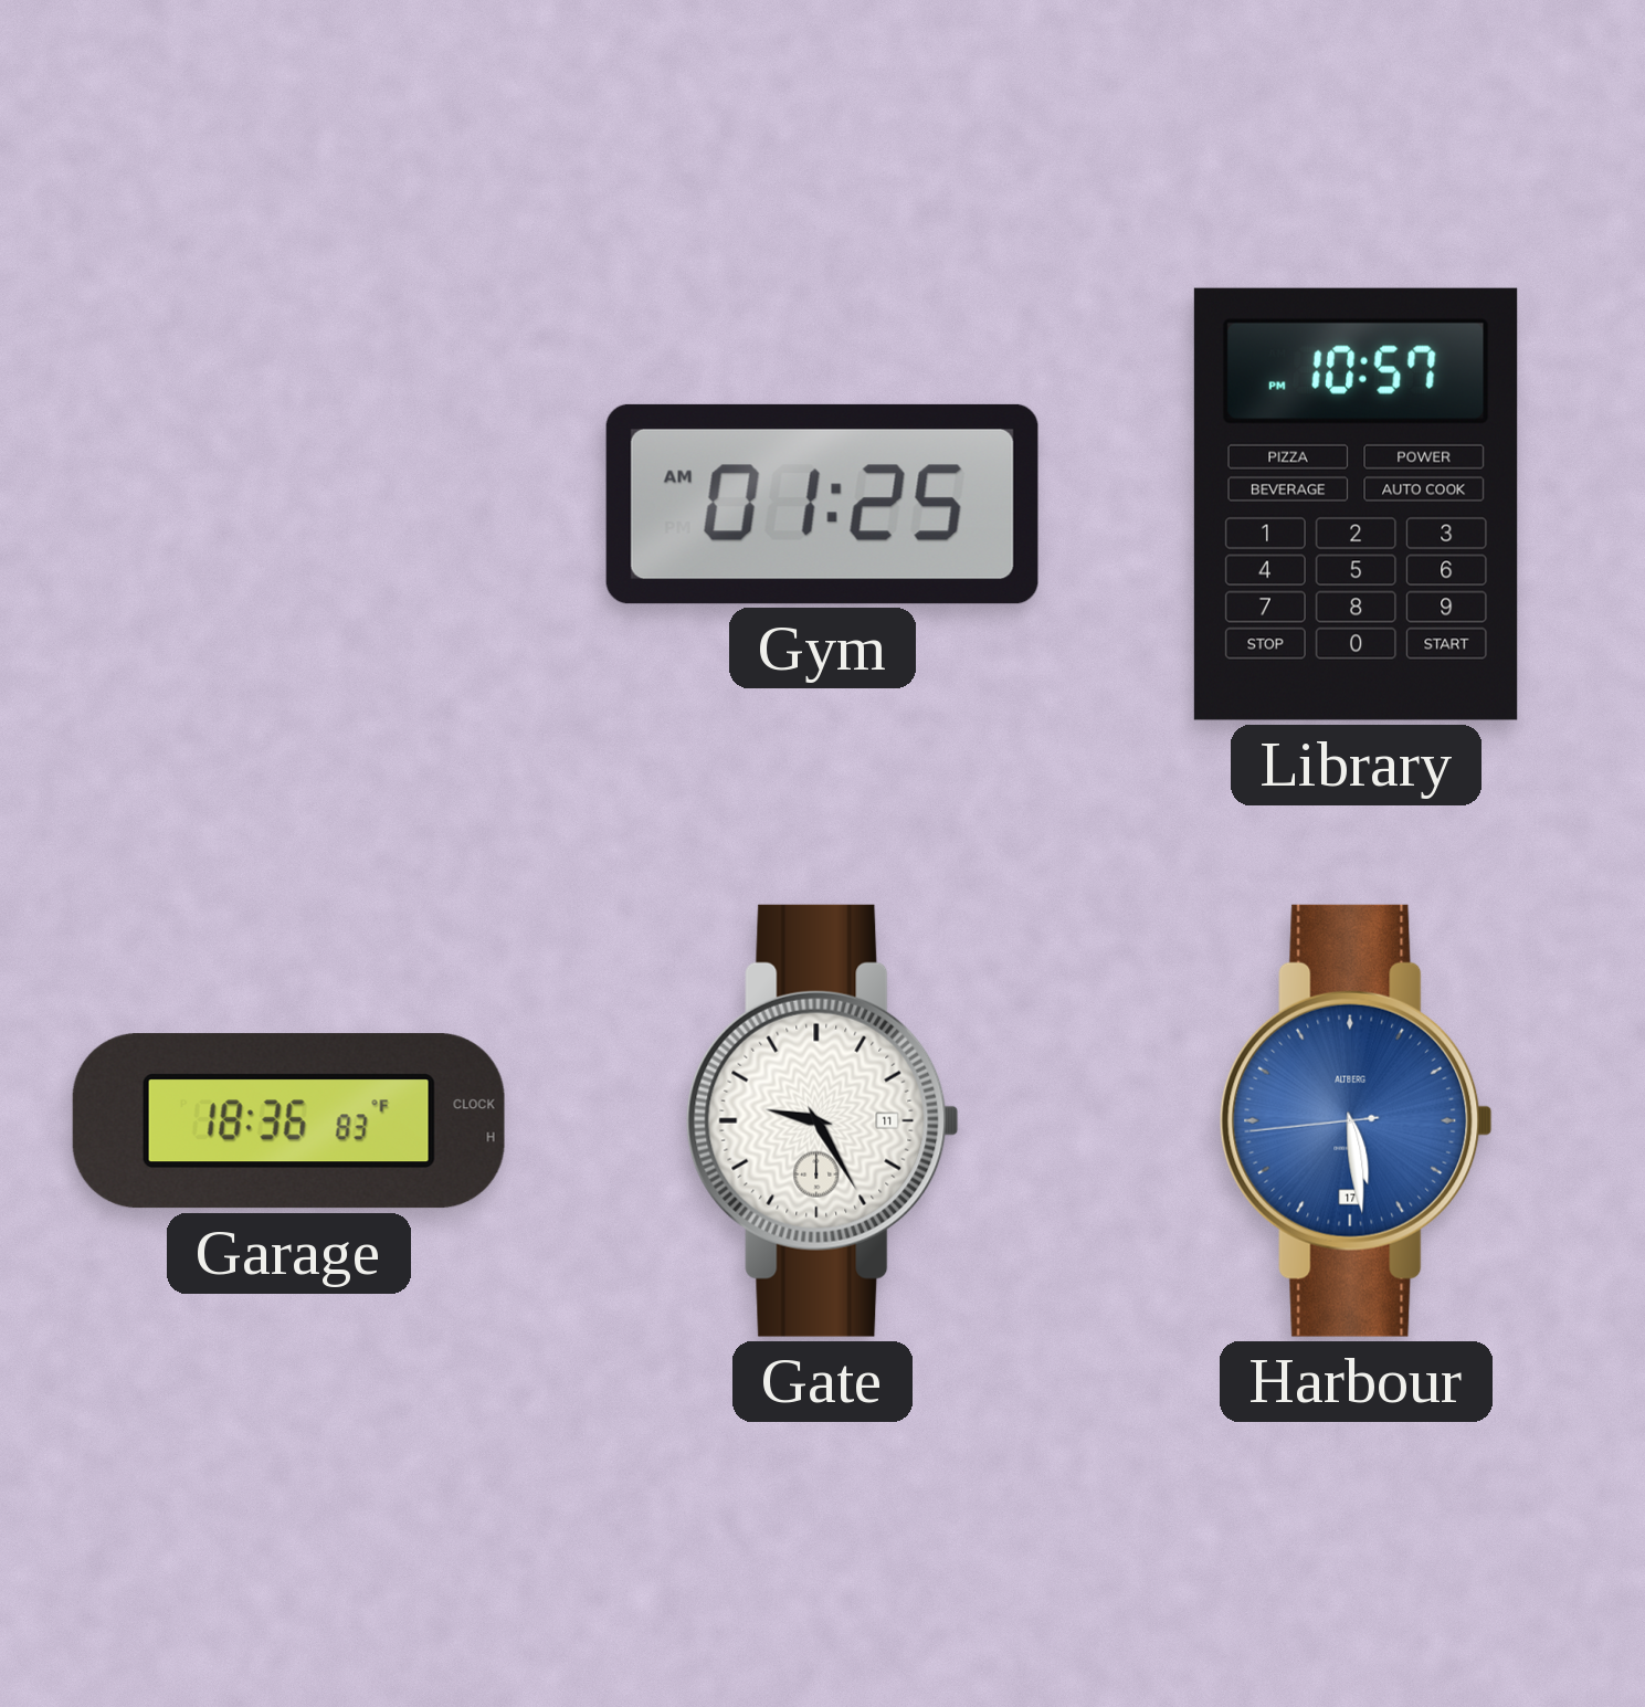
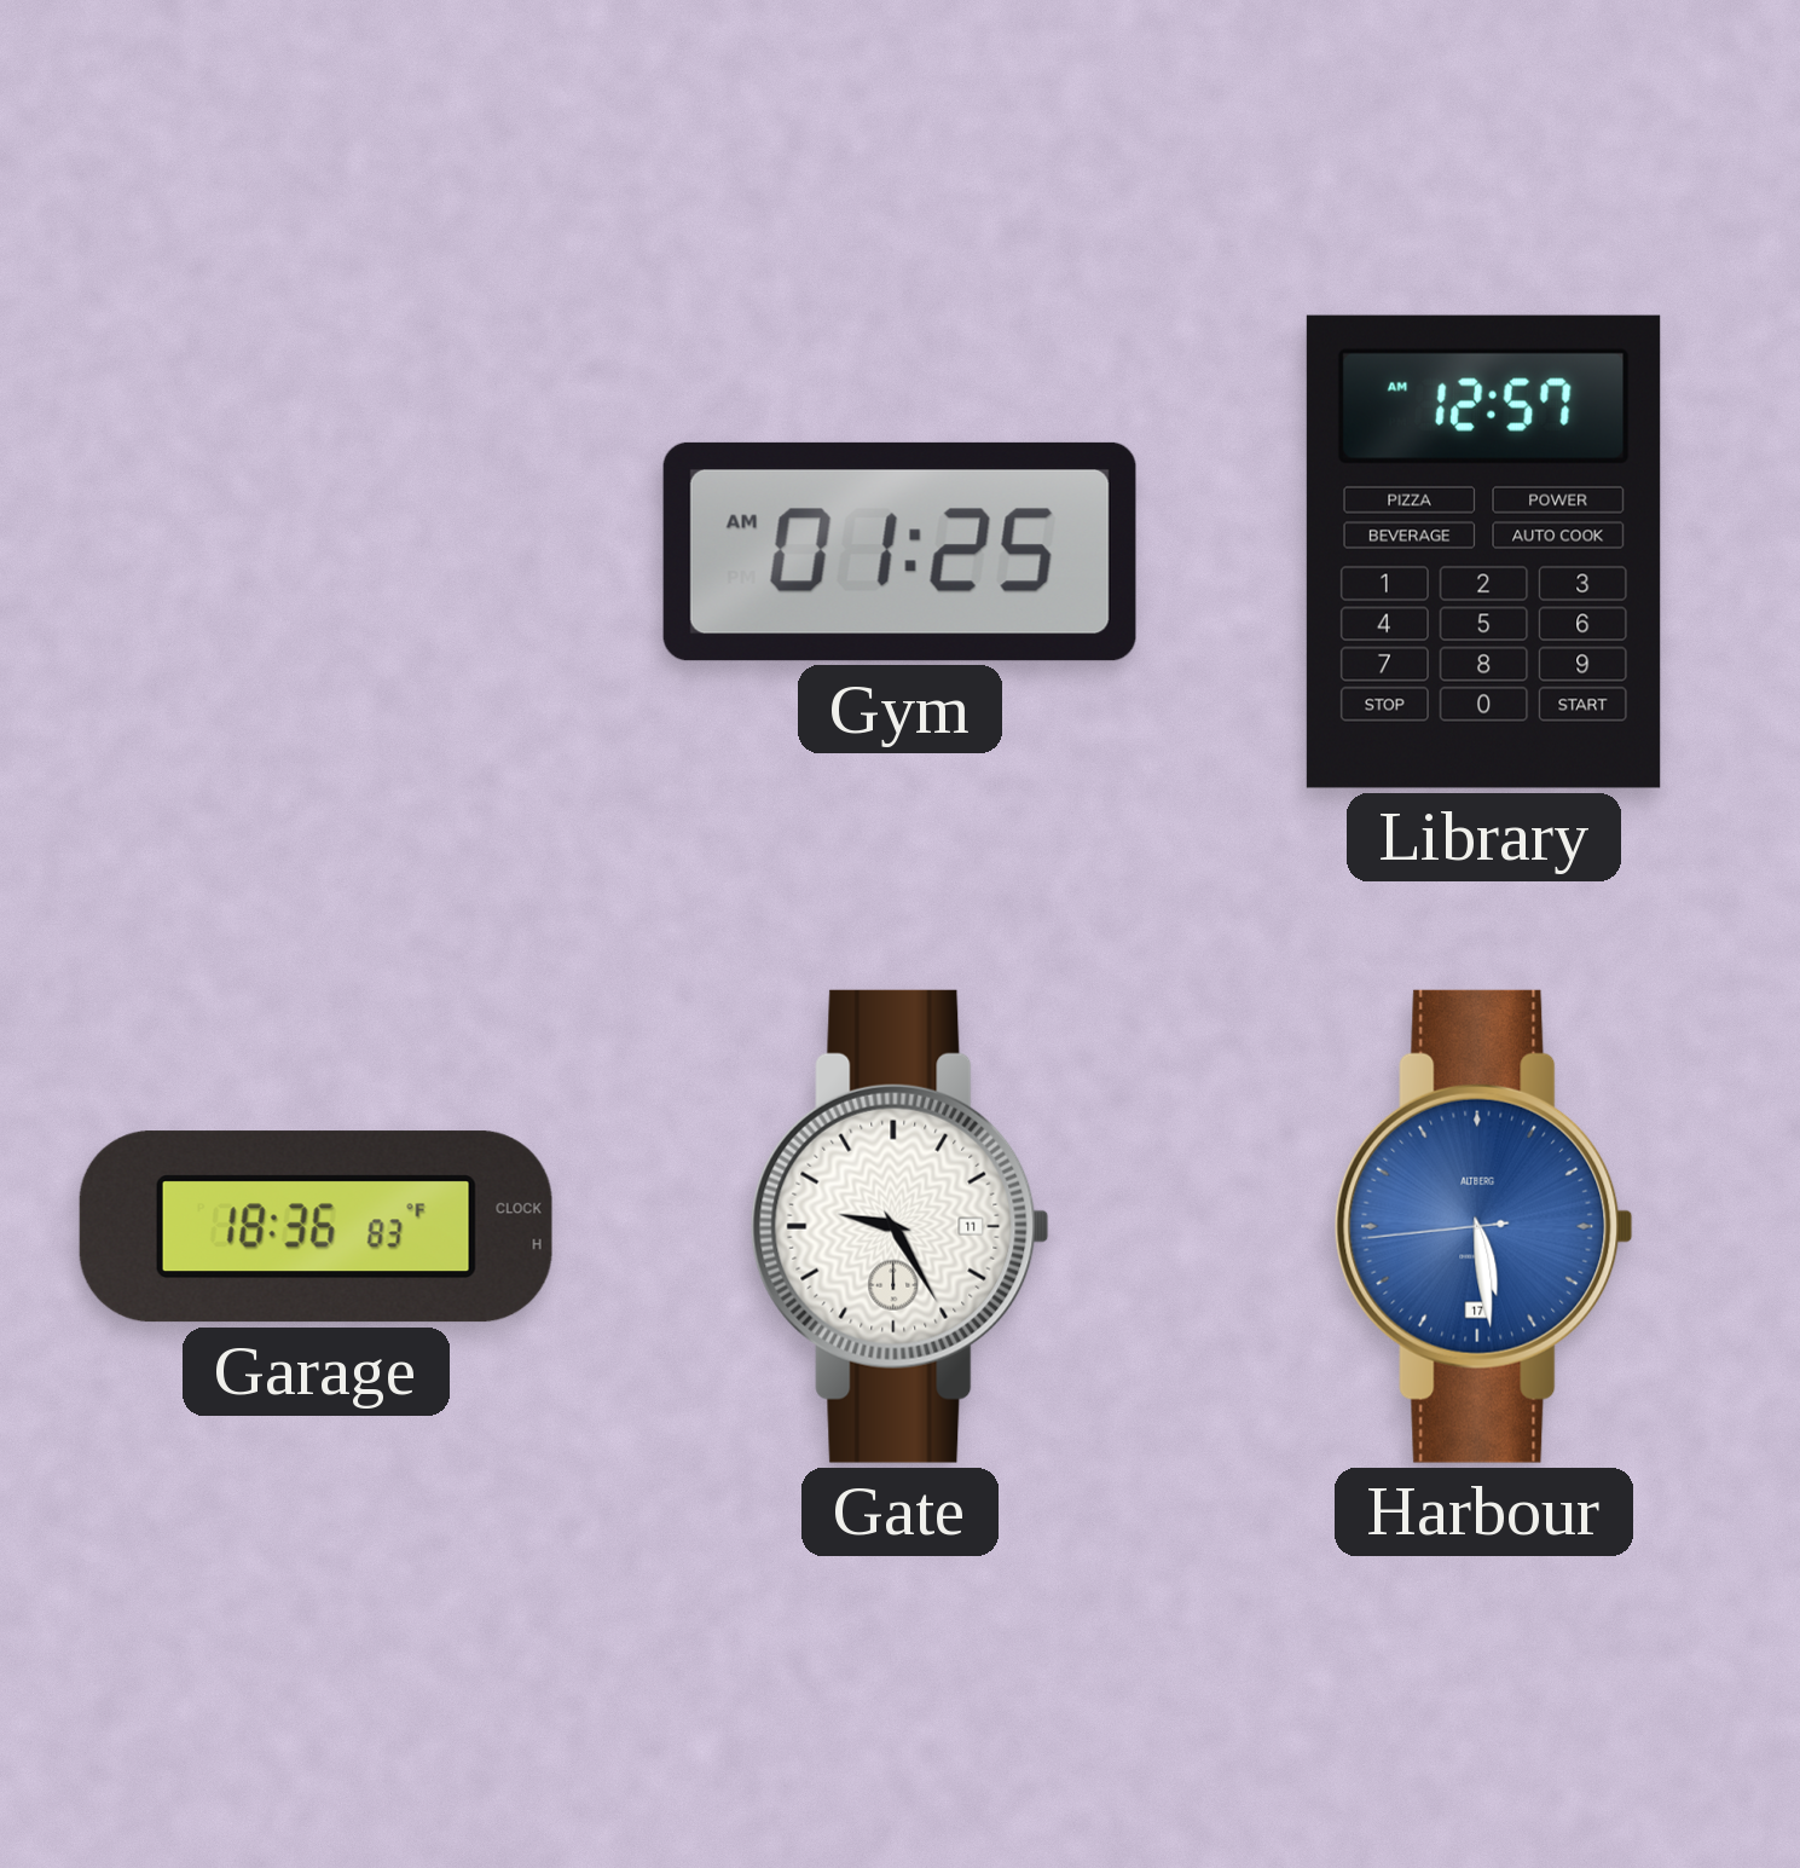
Library: 10:57 -> 12:57
